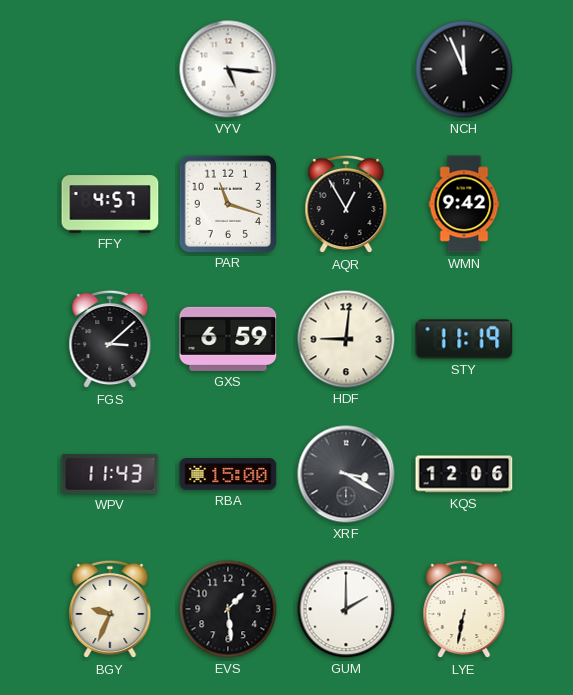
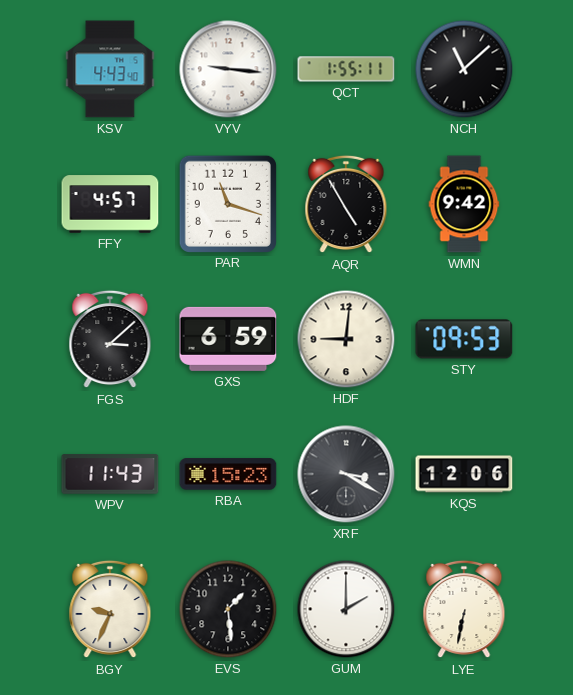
KSV: none -> 4:43
VYV: 5:16 -> 9:16
QCT: none -> 1:55
NCH: 11:56 -> 11:08
AQR: 12:55 -> 4:55
STY: 11:19 -> 09:53
RBA: 15:00 -> 15:23
